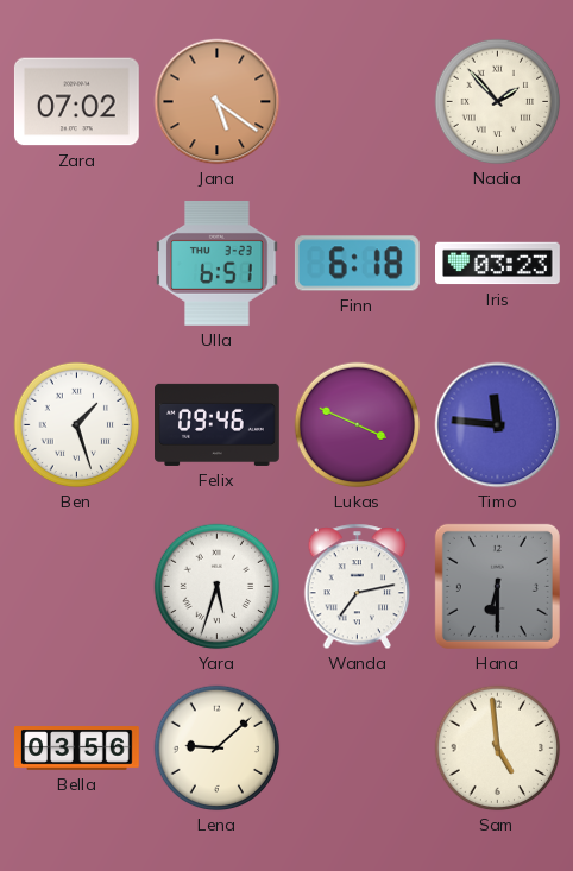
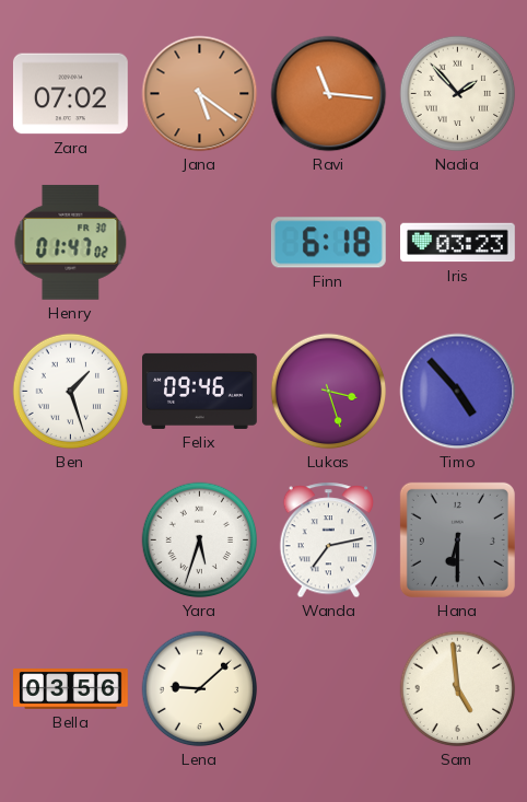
Ravi: none -> 11:16
Henry: none -> 01:47
Ulla: 6:51 -> none
Lukas: 3:49 -> 3:27
Timo: 11:46 -> 4:53
